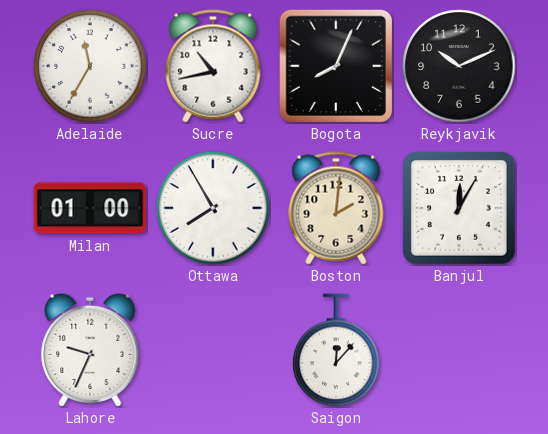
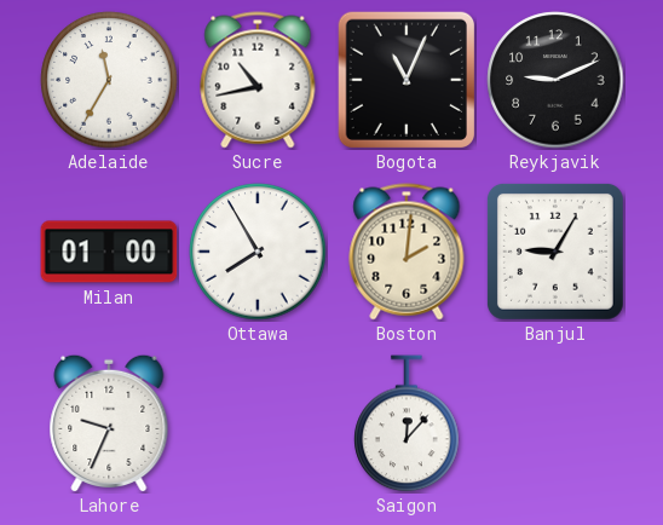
Bogota: 8:04 -> 11:04
Reykjavik: 10:11 -> 9:11
Banjul: 12:05 -> 9:05
